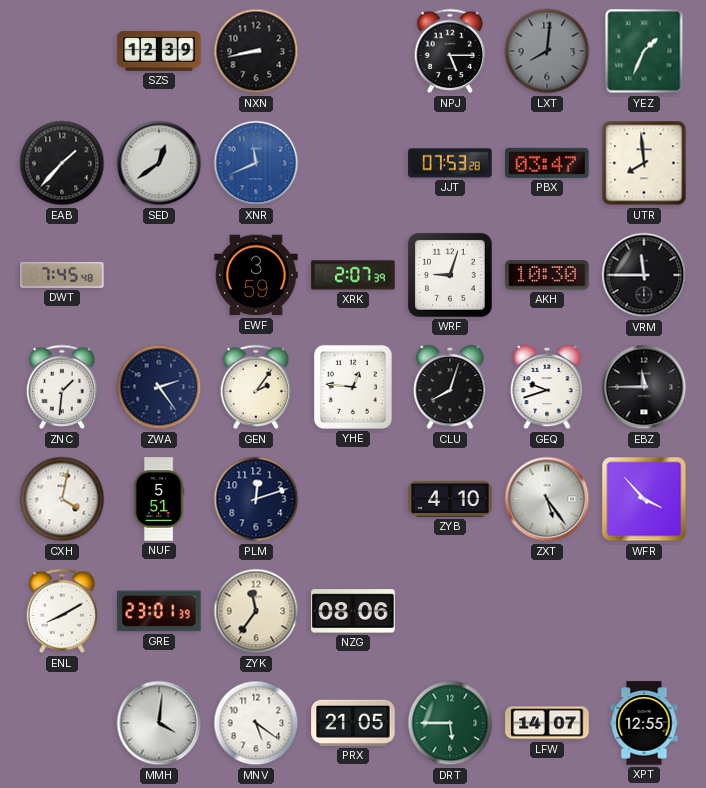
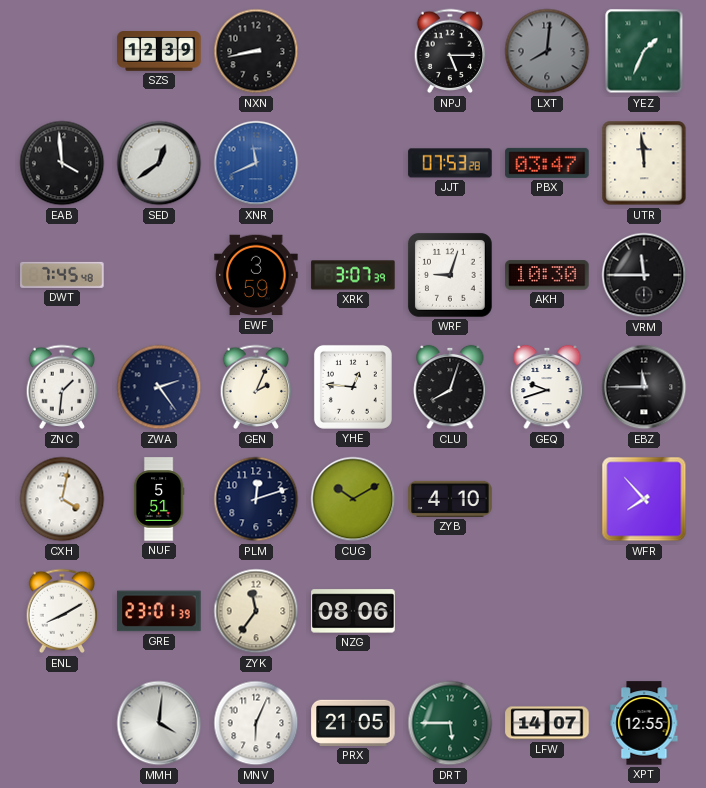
EAB: 1:37 -> 3:59
UTR: 7:59 -> 11:59
XRK: 2:07 -> 3:07
GEN: 2:06 -> 2:04
CUG: none -> 10:10
ZXT: 5:24 -> none
WFR: 3:53 -> 7:53
MNV: 5:21 -> 6:04
